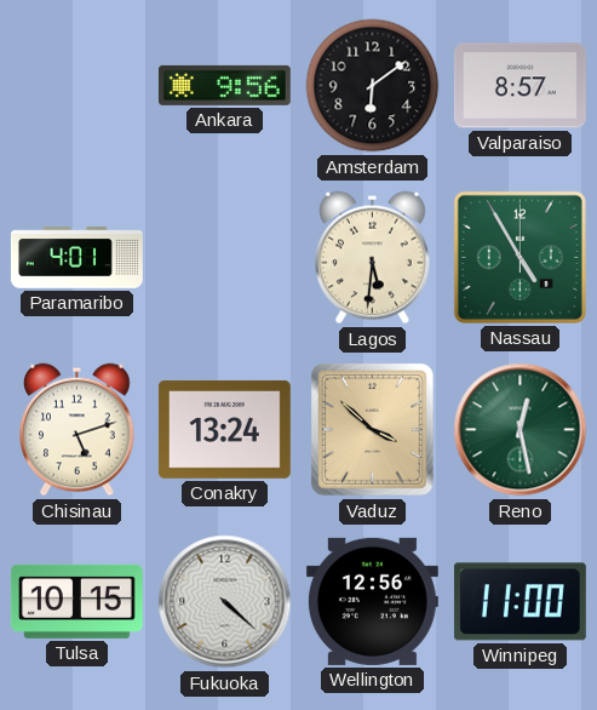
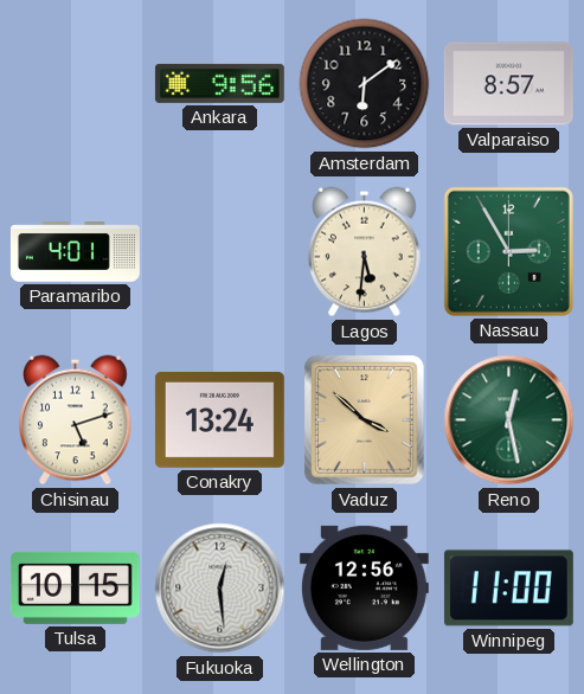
Nassau: 4:55 -> 2:55
Fukuoka: 4:22 -> 12:29
